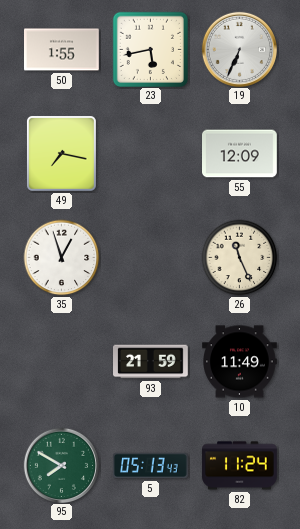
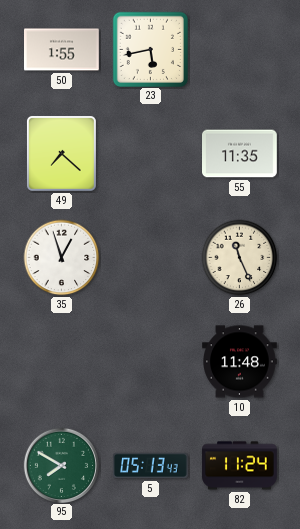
19: 6:34 -> none
49: 7:17 -> 7:22
55: 12:09 -> 11:35
93: 21:59 -> none
10: 11:49 -> 11:48
